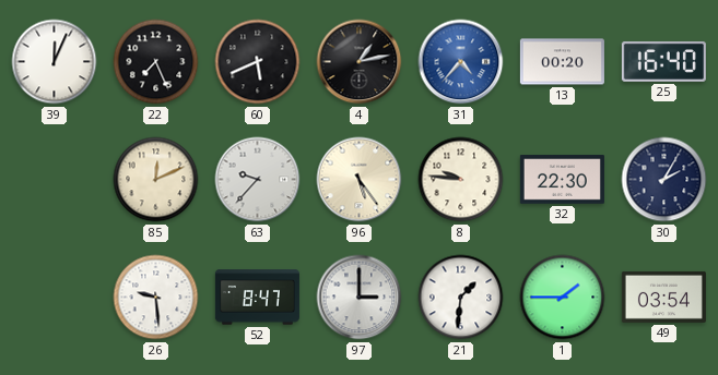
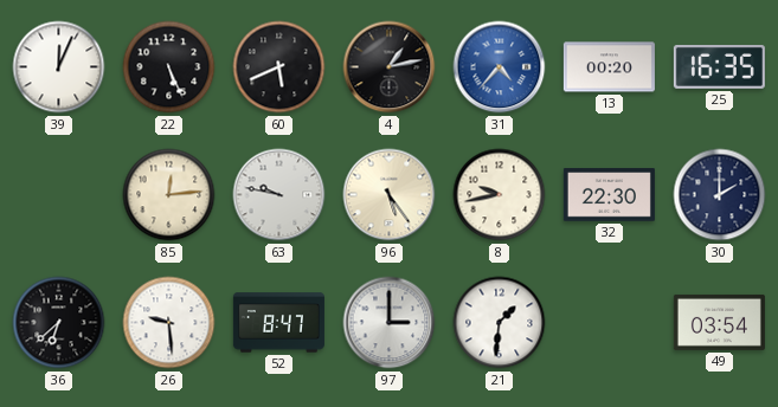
22: 7:26 -> 5:26
25: 16:40 -> 16:35
85: 12:11 -> 12:14
63: 9:37 -> 9:47
8: 9:46 -> 9:43
30: 2:05 -> 2:00
36: none -> 6:38
1: 1:45 -> none
